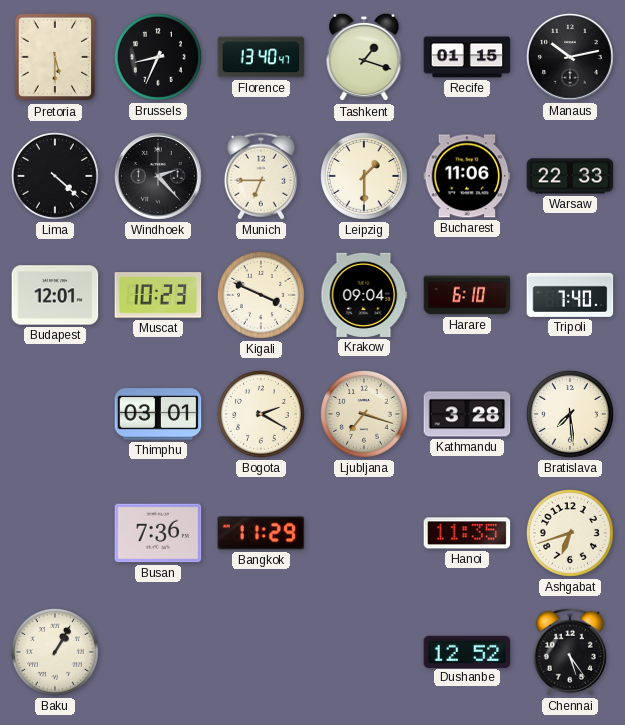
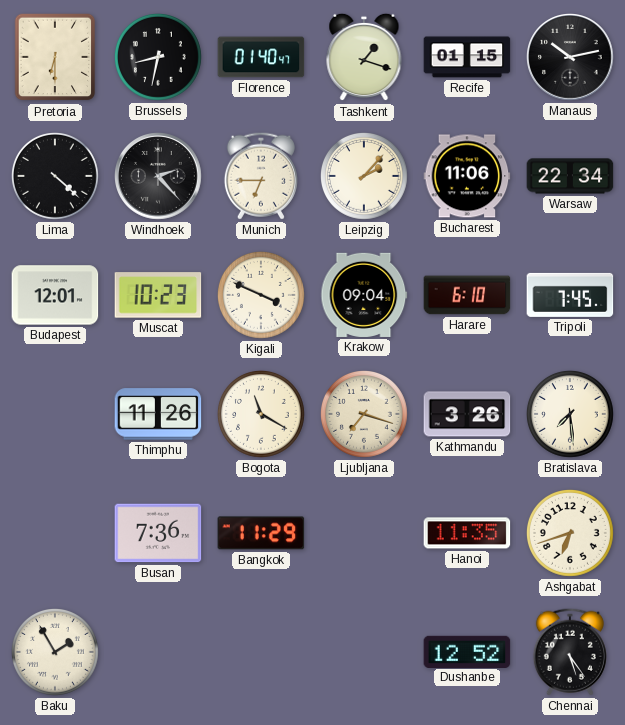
Pretoria: 5:30 -> 6:30
Brussels: 8:34 -> 8:32
Florence: 13:40 -> 01:40
Leipzig: 1:30 -> 2:07
Warsaw: 22:33 -> 22:34
Tripoli: 7:40 -> 7:45
Thimphu: 03:01 -> 11:26
Bogota: 2:20 -> 11:20
Kathmandu: 3:28 -> 3:26
Baku: 1:05 -> 1:55
